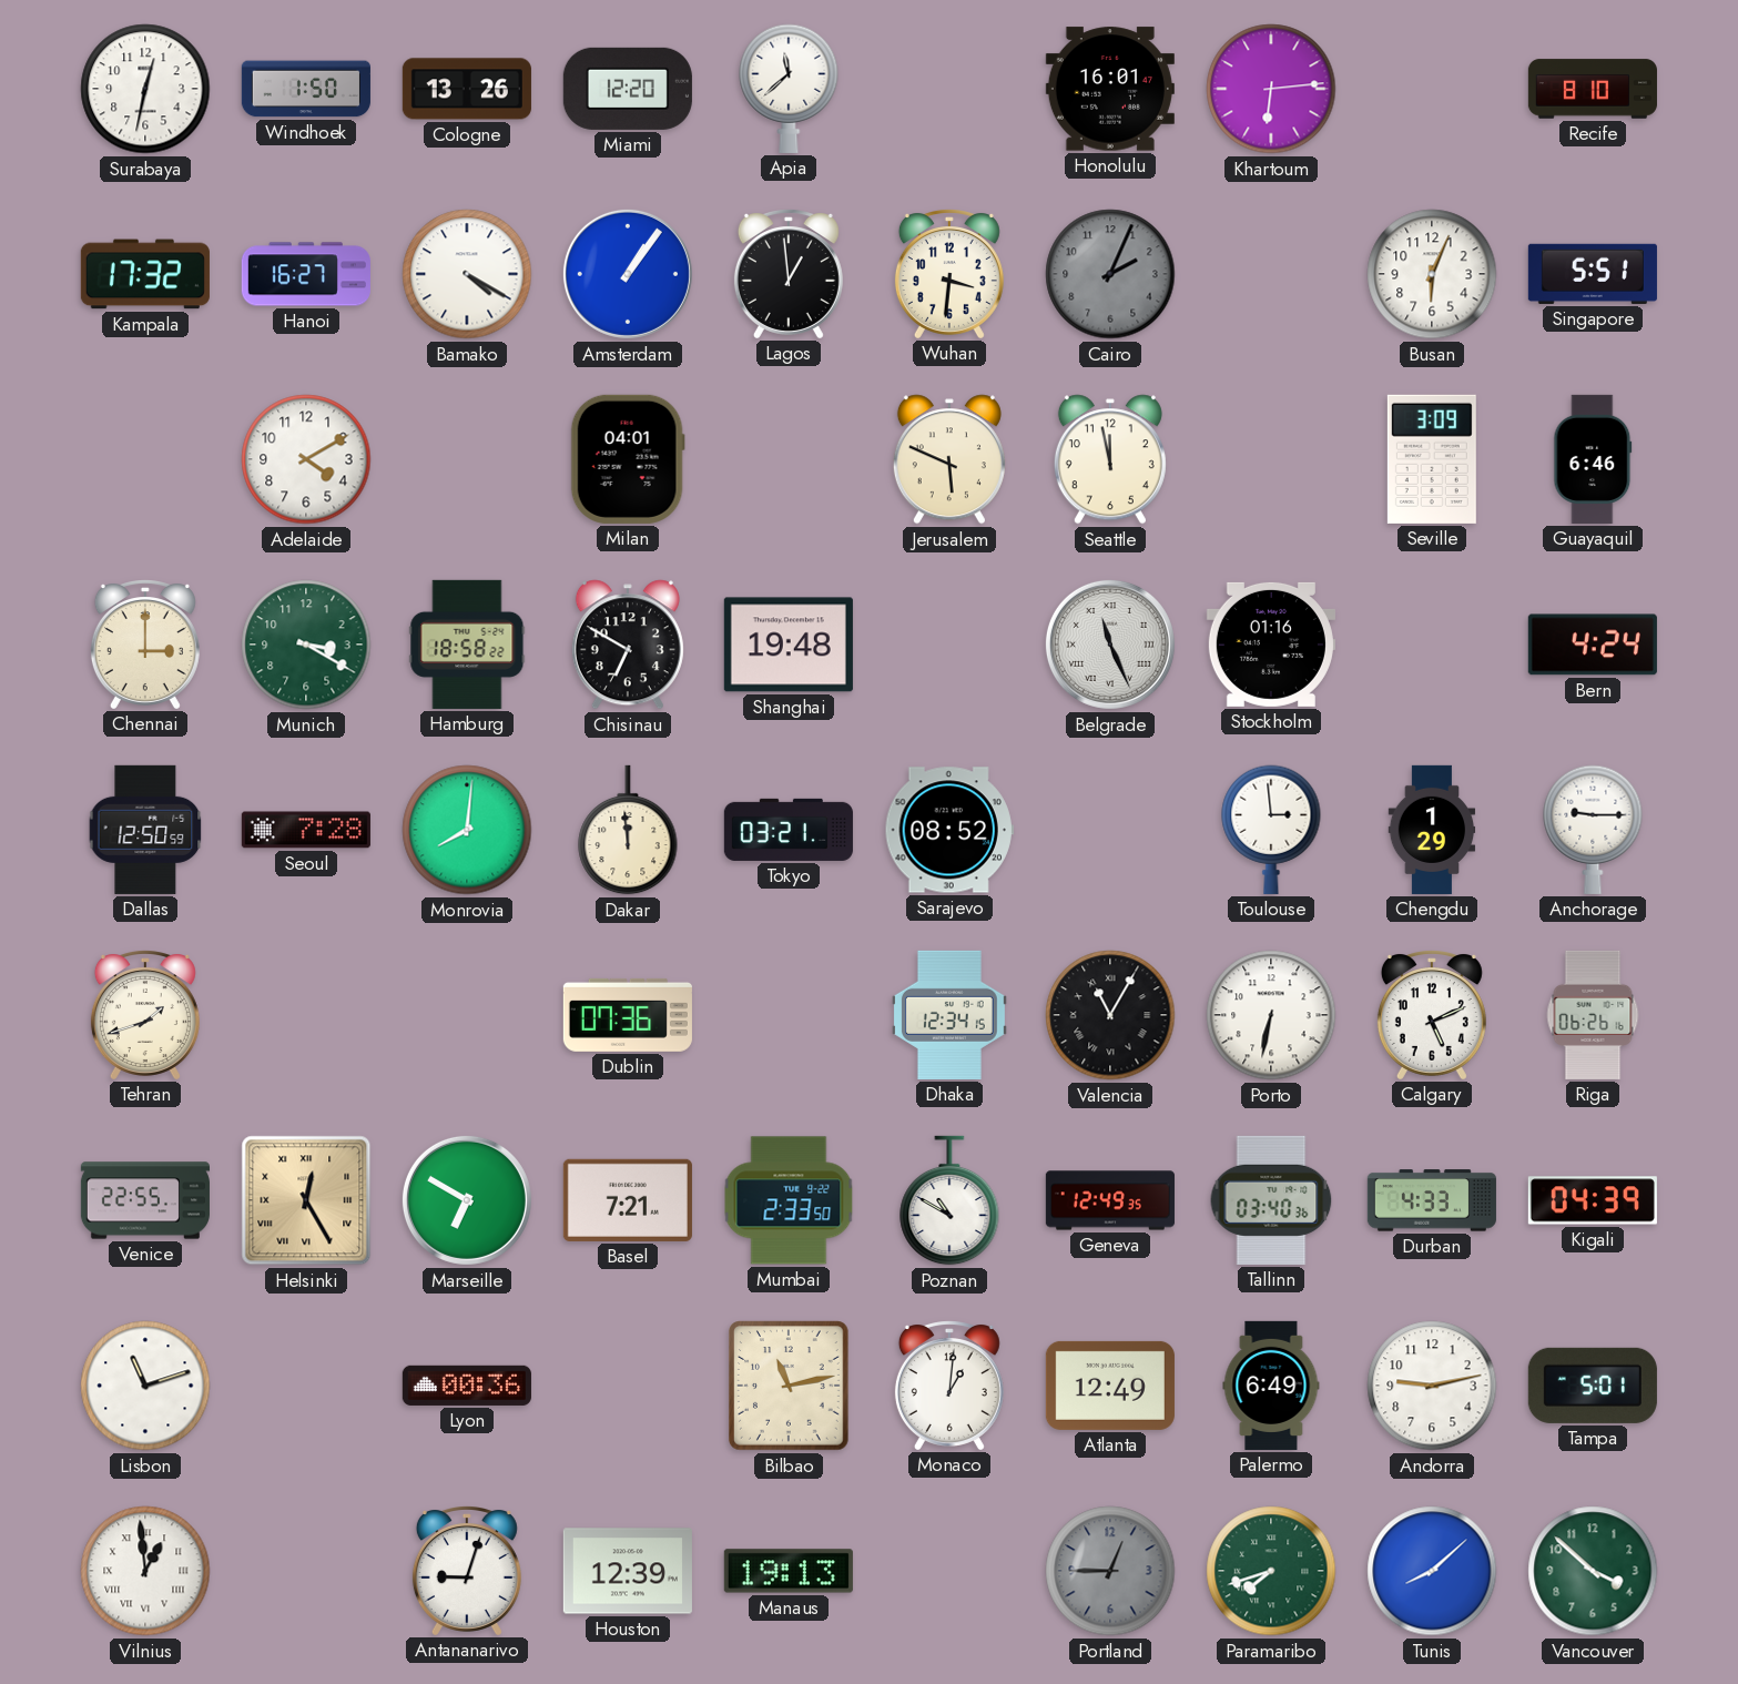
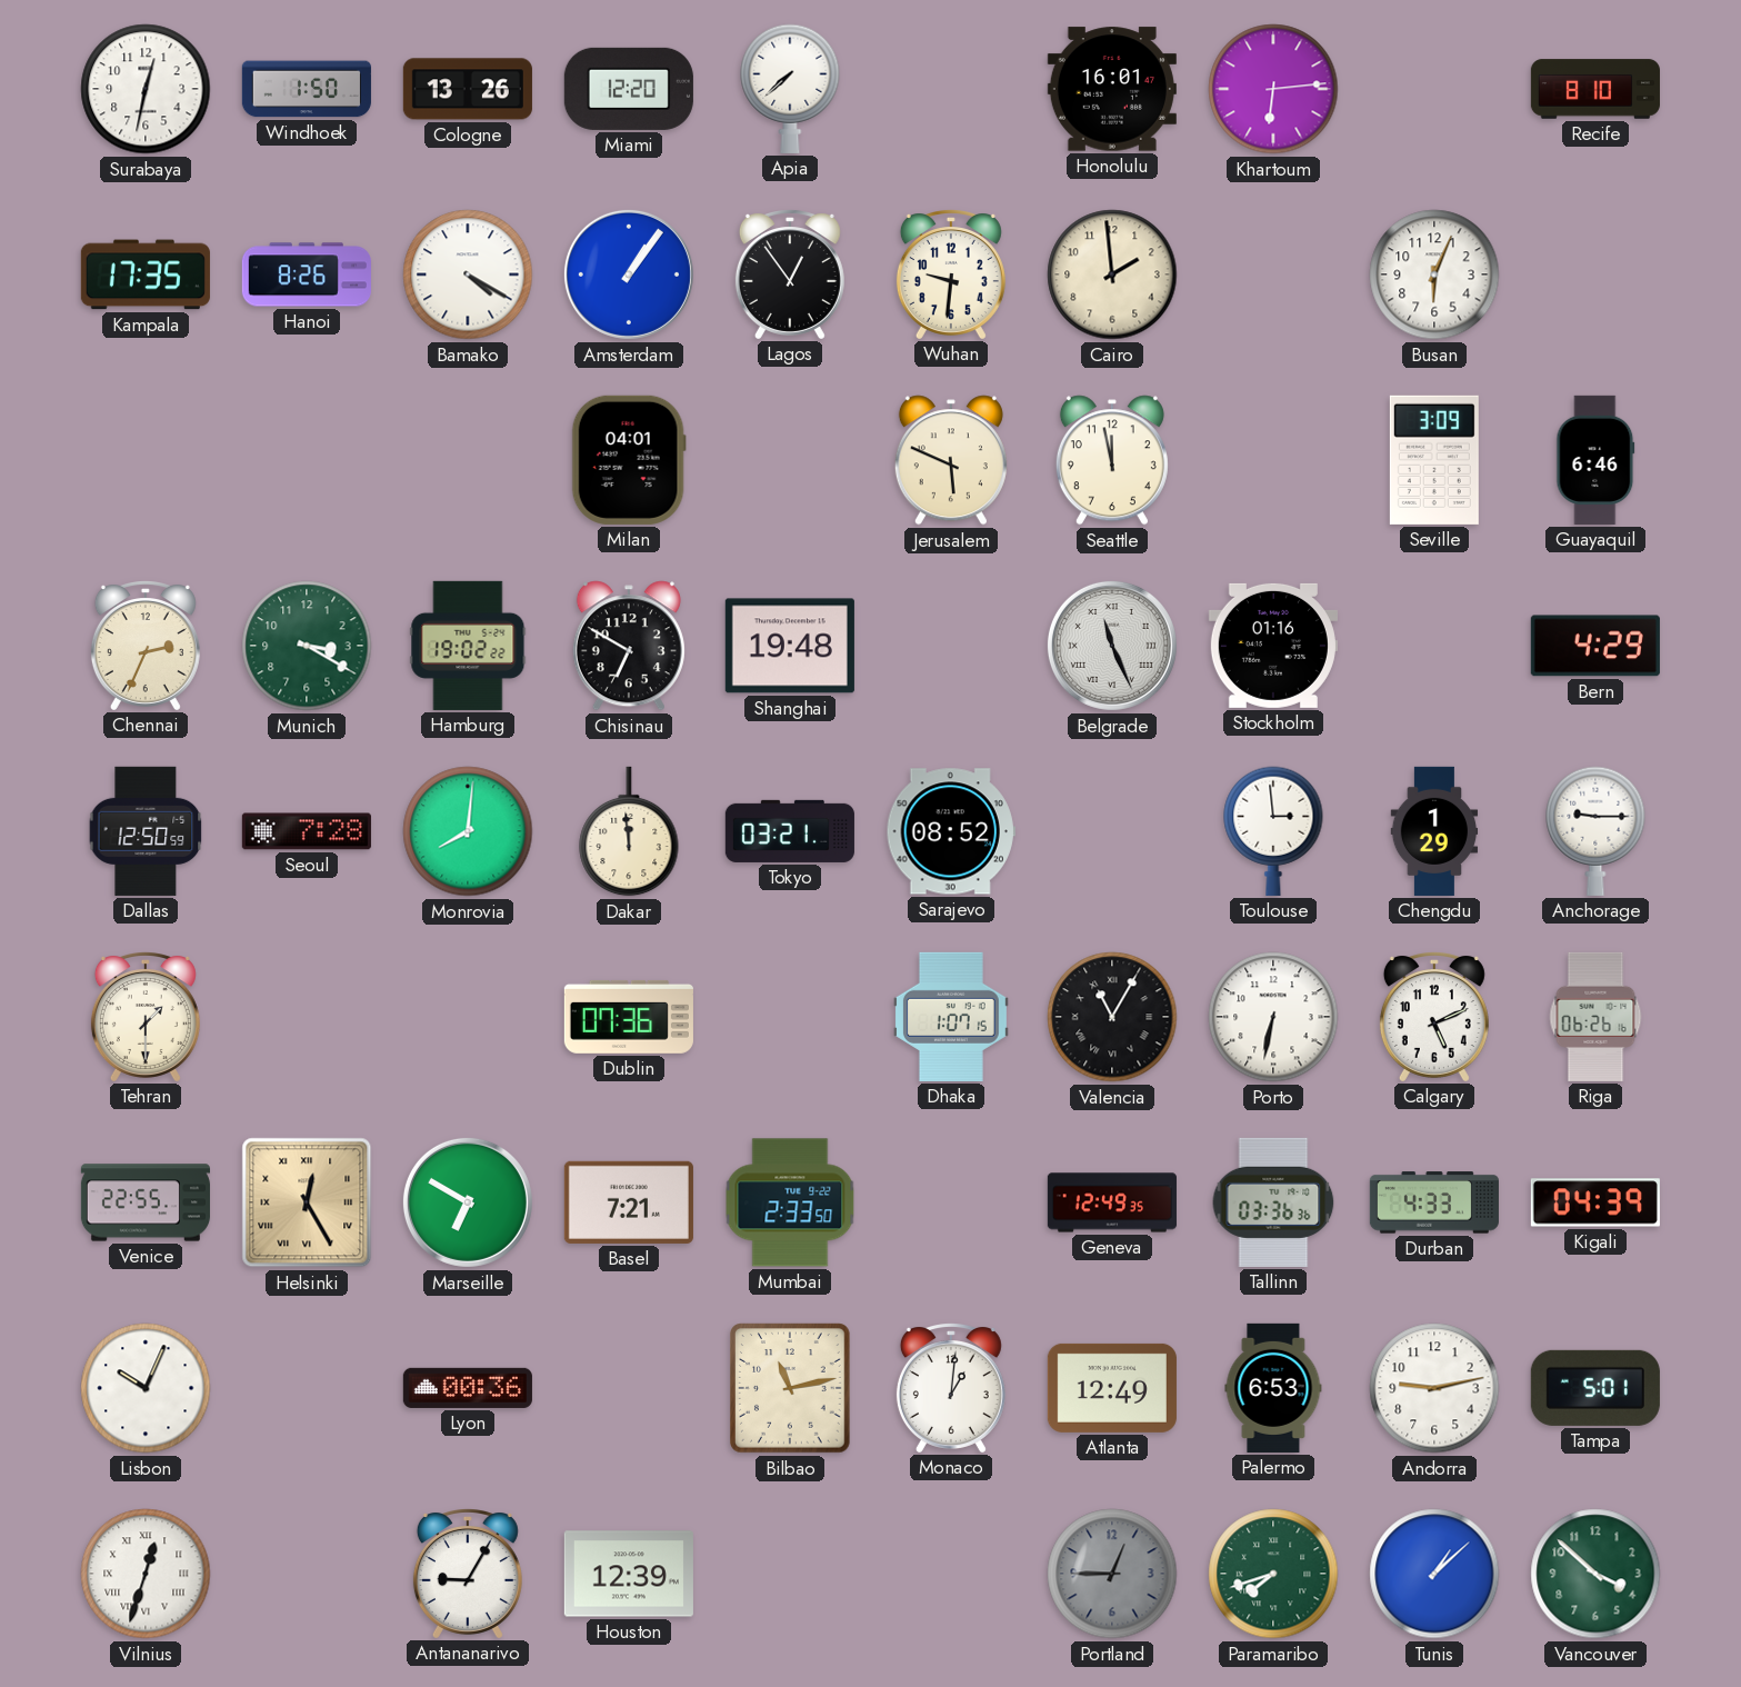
Apia: 11:38 -> 7:38
Kampala: 17:32 -> 17:35
Hanoi: 16:27 -> 8:26
Lagos: 12:59 -> 12:54
Wuhan: 3:31 -> 9:31
Cairo: 2:04 -> 1:59
Cairo dial: grey -> cream
Singapore: 5:51 -> none
Adelaide: 4:10 -> none
Chennai: 3:00 -> 2:34
Hamburg: 18:58 -> 19:02
Bern: 4:24 -> 4:29
Tehran: 1:42 -> 1:30
Dhaka: 12:34 -> 1:07
Poznan: 10:50 -> none
Tallinn: 03:40 -> 03:36
Lisbon: 11:12 -> 10:04
Palermo: 6:49 -> 6:53
Vilnius: 12:59 -> 12:33
Antananarivo: 9:03 -> 9:05
Manaus: 19:13 -> none
Tunis: 8:08 -> 1:08
